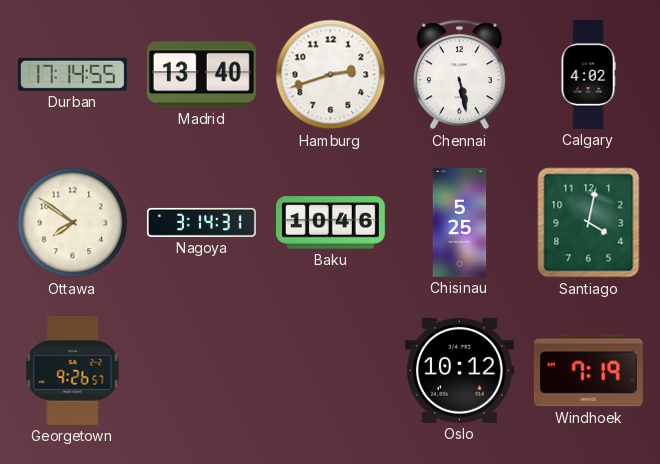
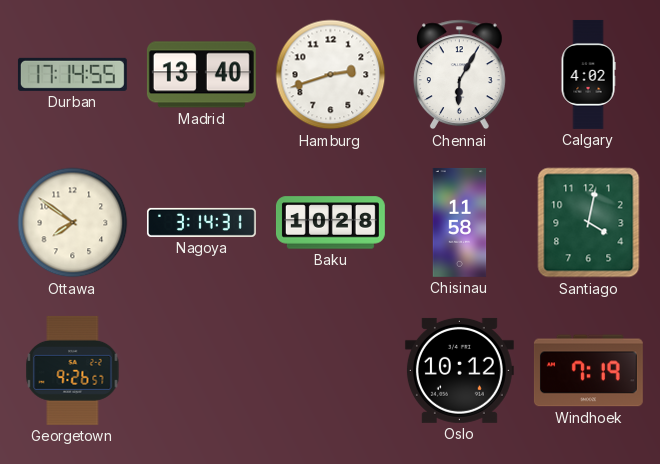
Chennai: 5:28 -> 6:05
Baku: 10:46 -> 10:28
Chisinau: 5:25 -> 11:58
